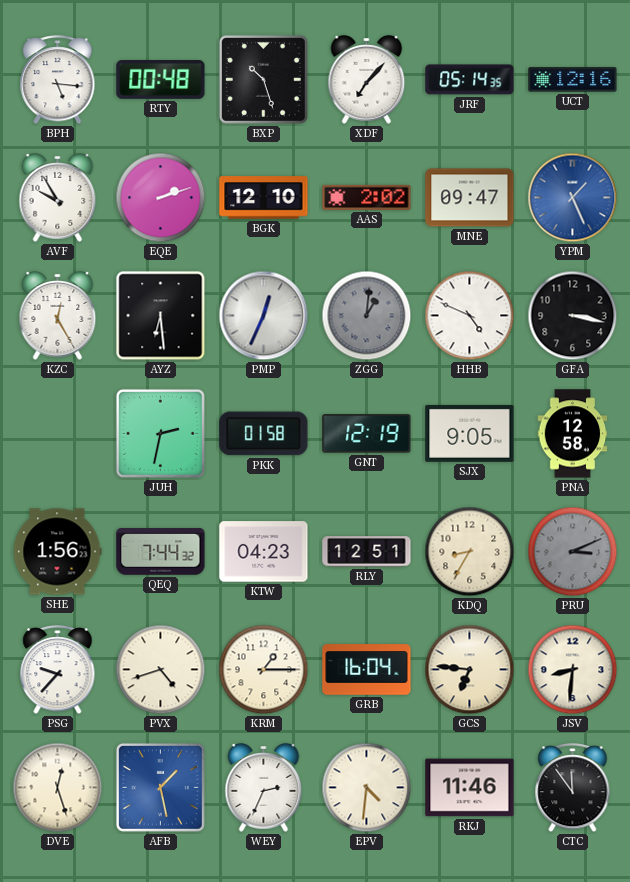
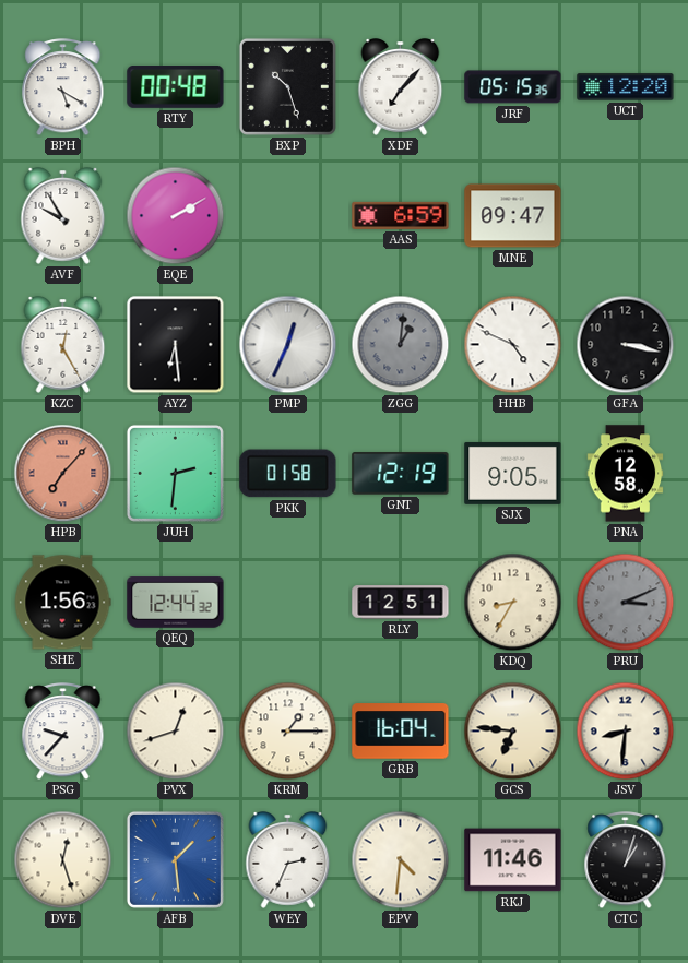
BPH: 5:16 -> 5:20
JRF: 05:14 -> 05:15
UCT: 12:16 -> 12:20
EQE: 2:12 -> 2:10
BGK: 12:10 -> none
AAS: 2:02 -> 6:59
YPM: 1:26 -> none
HPB: none -> 7:07
JUH: 2:32 -> 2:31
QEQ: 7:44 -> 12:44
KTW: 04:23 -> none
PVX: 4:42 -> 12:42
AFB: 1:28 -> 1:29
CTC: 11:54 -> 1:03
